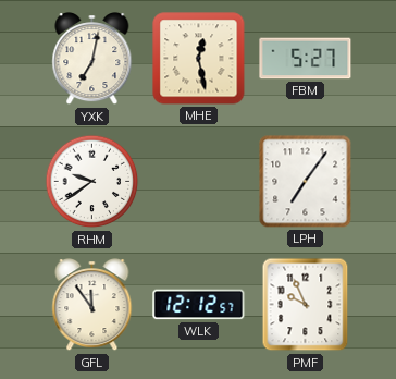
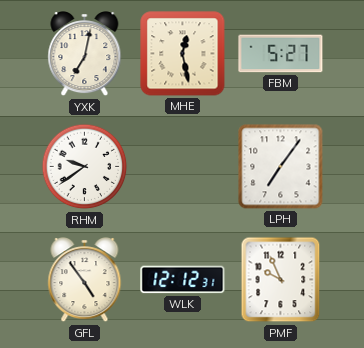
GFL: 11:54 -> 4:54
WLK: 12:12:57 -> 12:12:31
